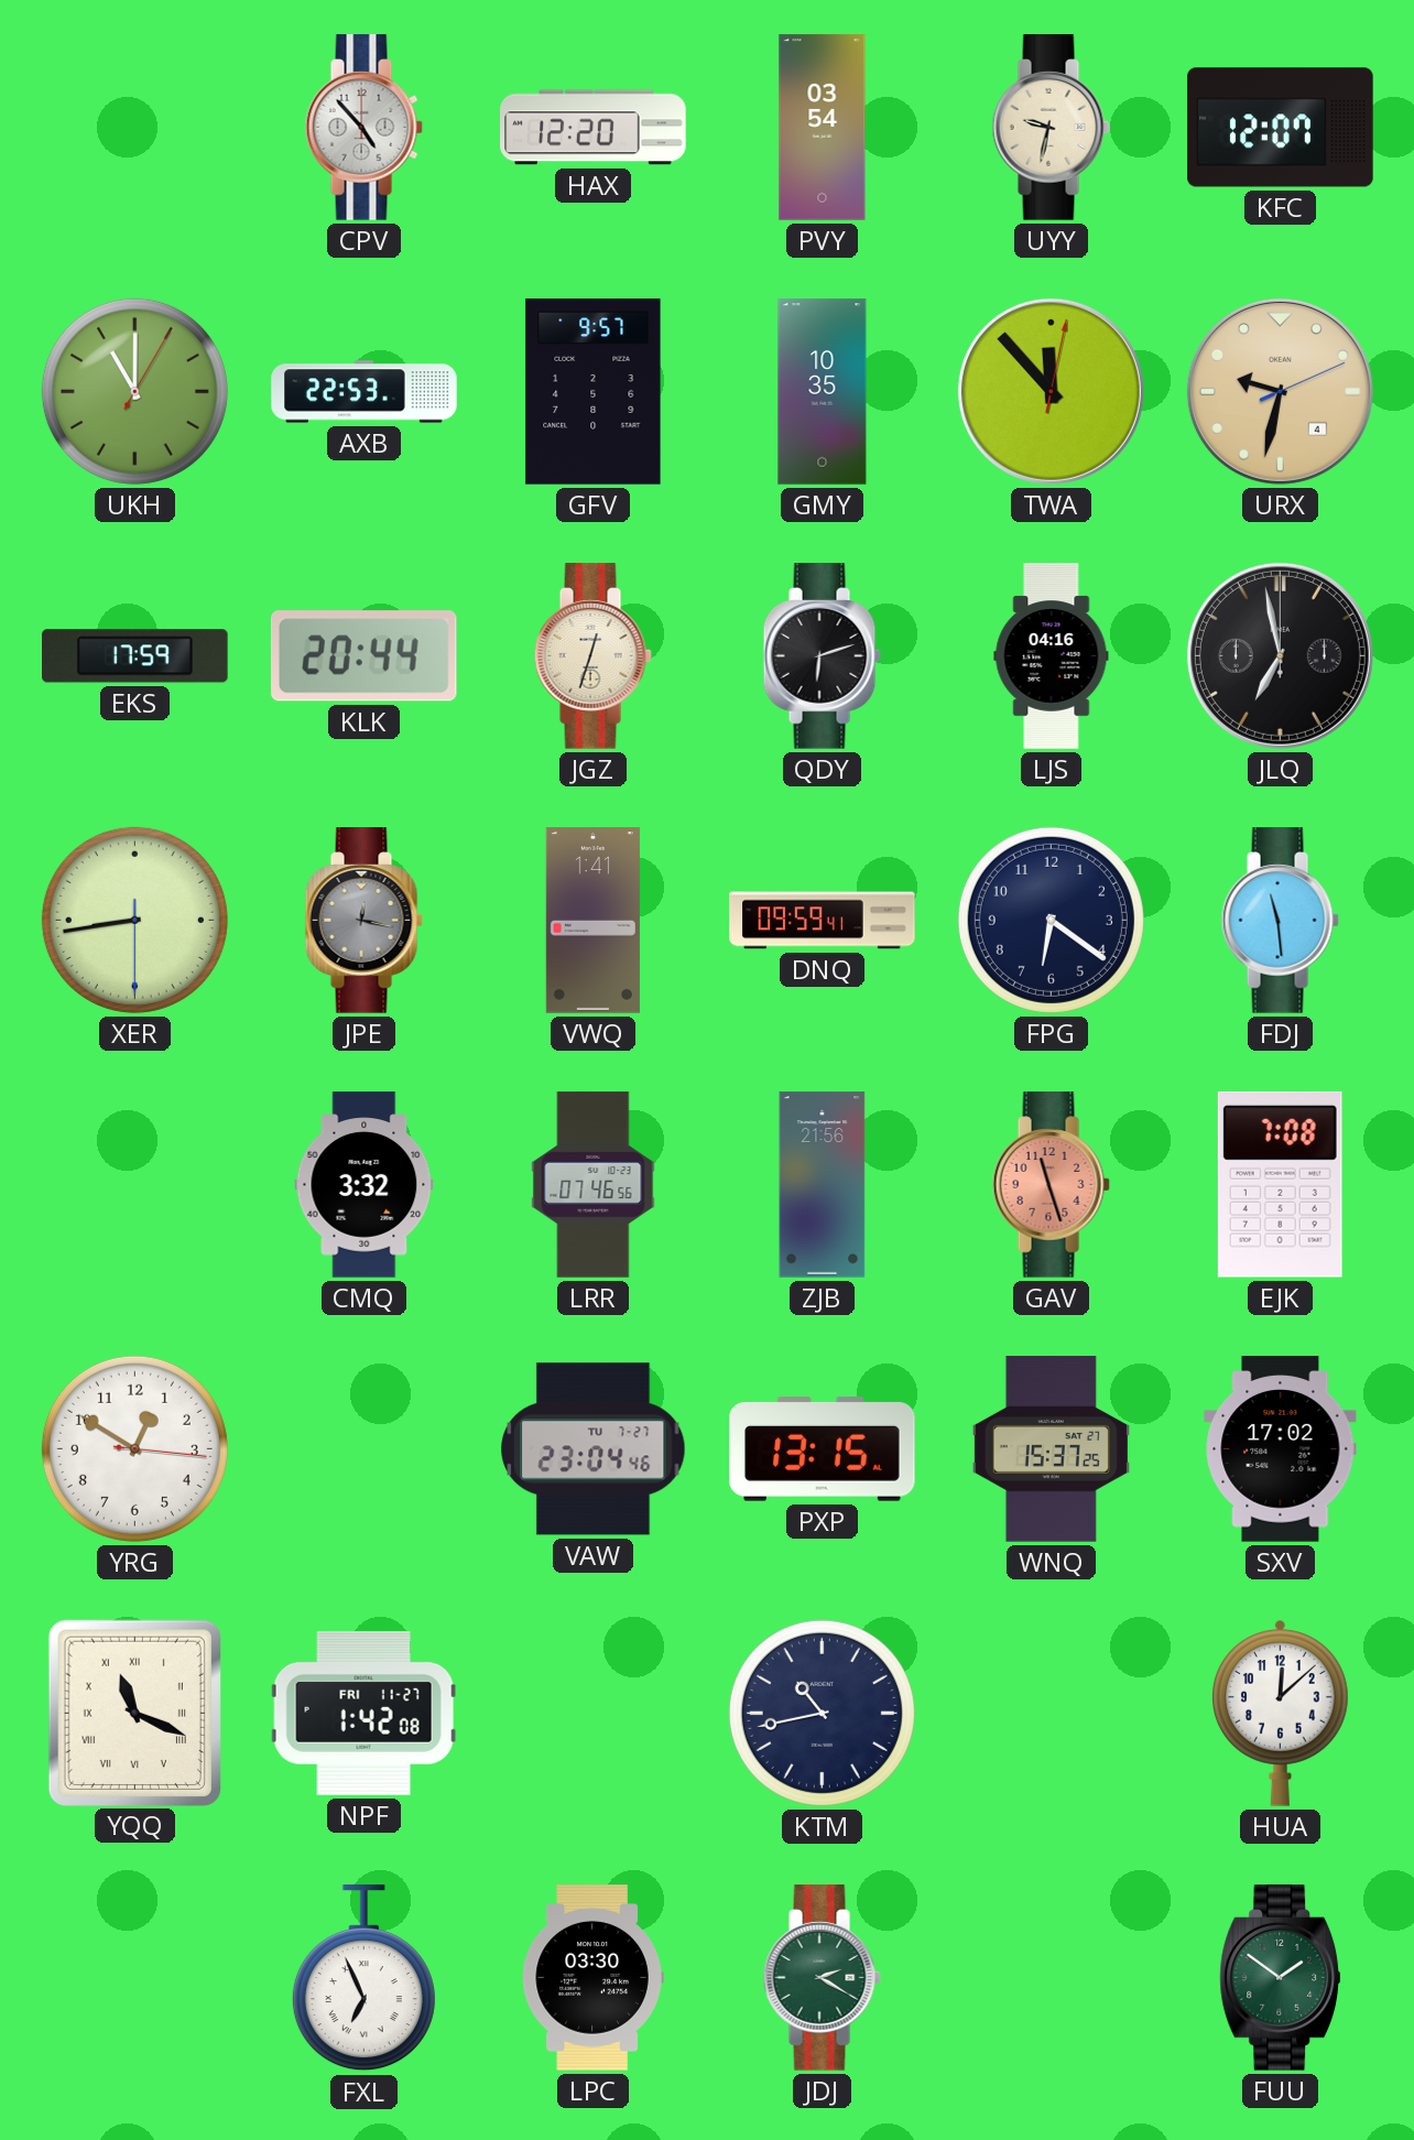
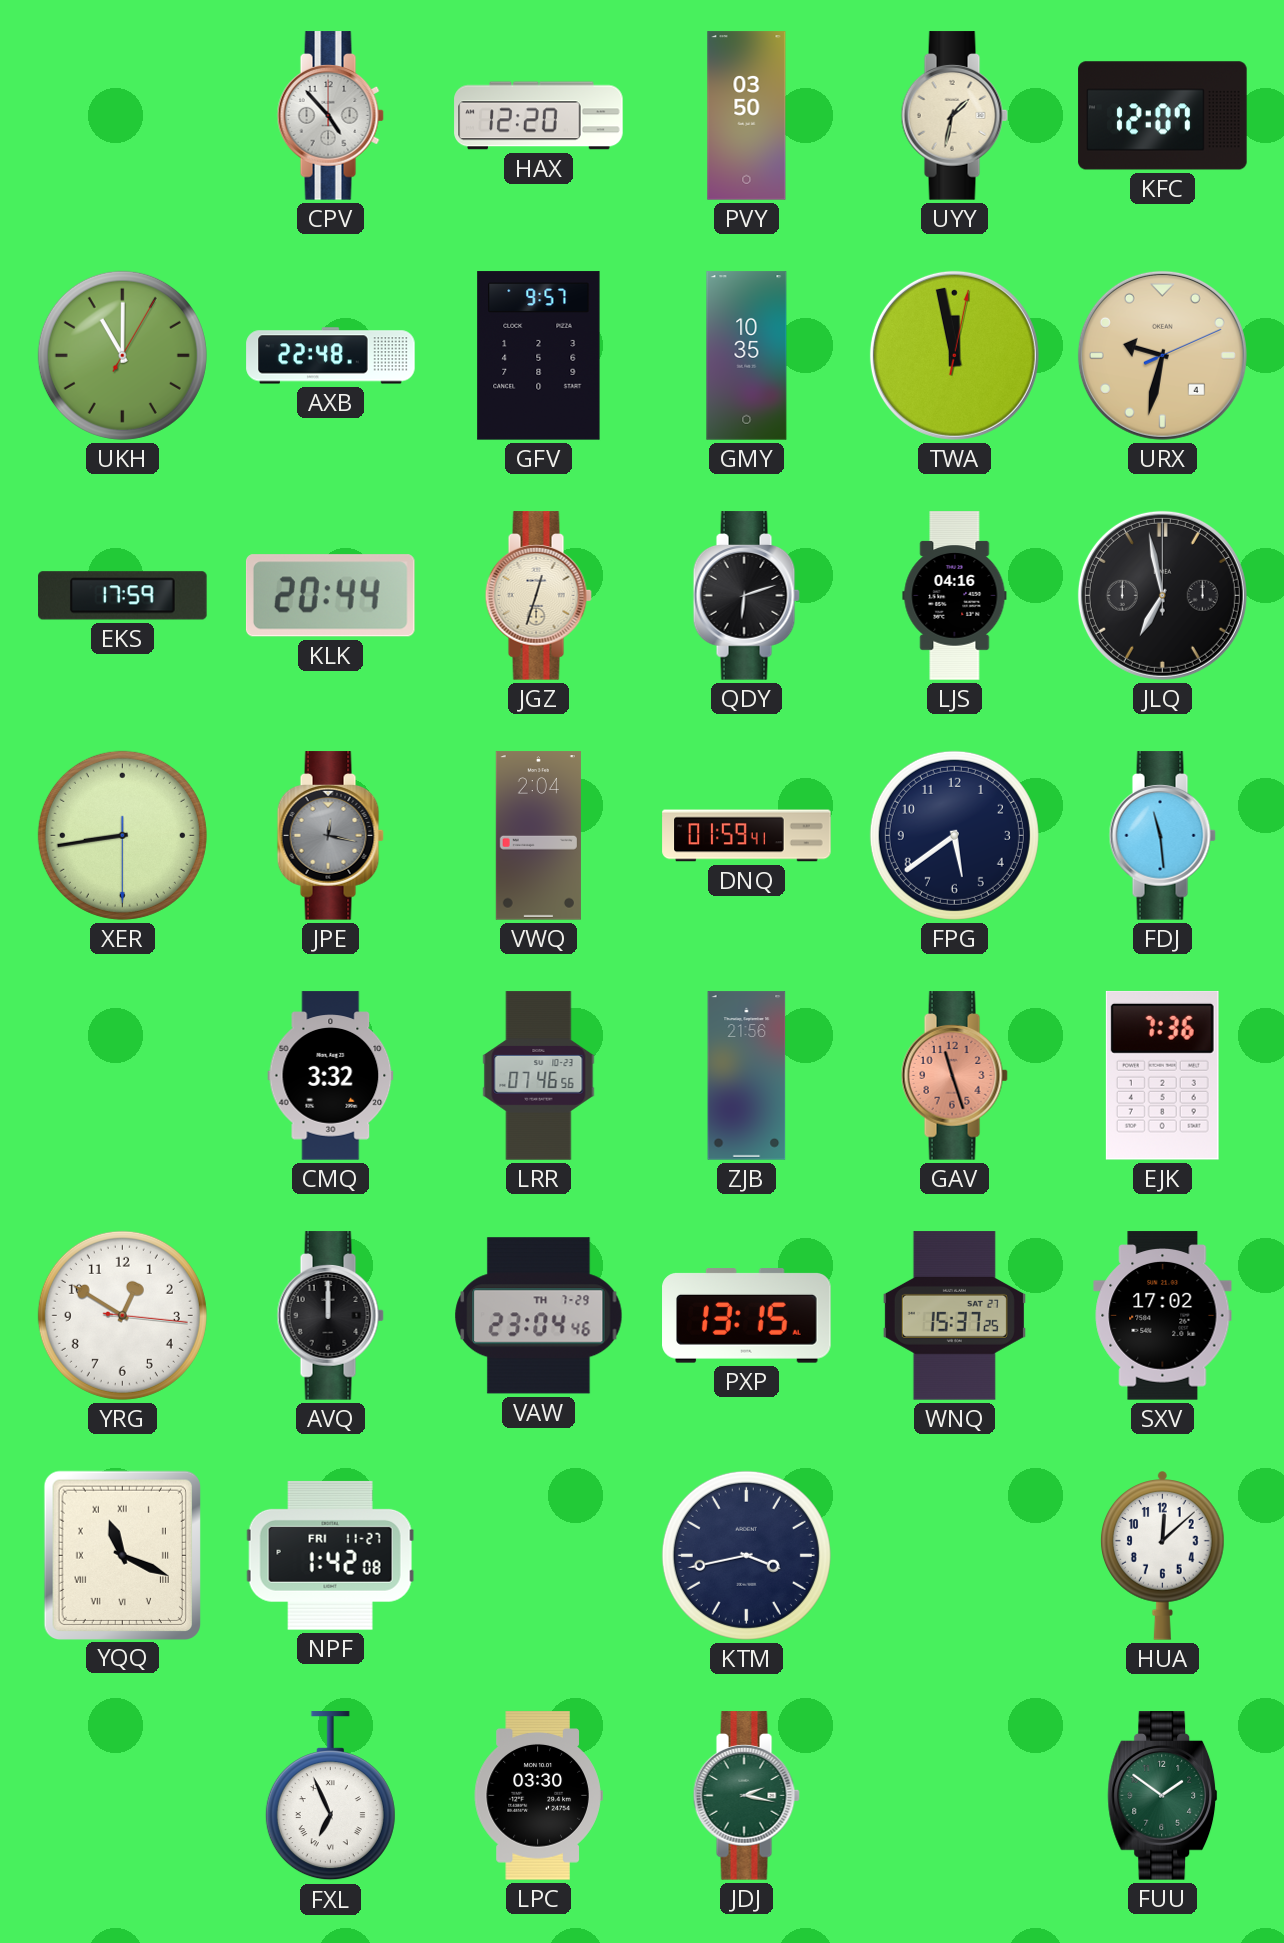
PVY: 03:54 -> 03:50
UYY: 9:32 -> 1:32
AXB: 22:53 -> 22:48
TWA: 11:53 -> 11:58
VWQ: 1:41 -> 2:04
DNQ: 09:59 -> 01:59
FPG: 6:21 -> 5:39
EJK: 7:08 -> 7:36
AVQ: none -> 12:00
VAW date: TU 7-27 -> TH 7-29
KTM: 10:43 -> 3:43
JDJ: 2:20 -> 2:17
